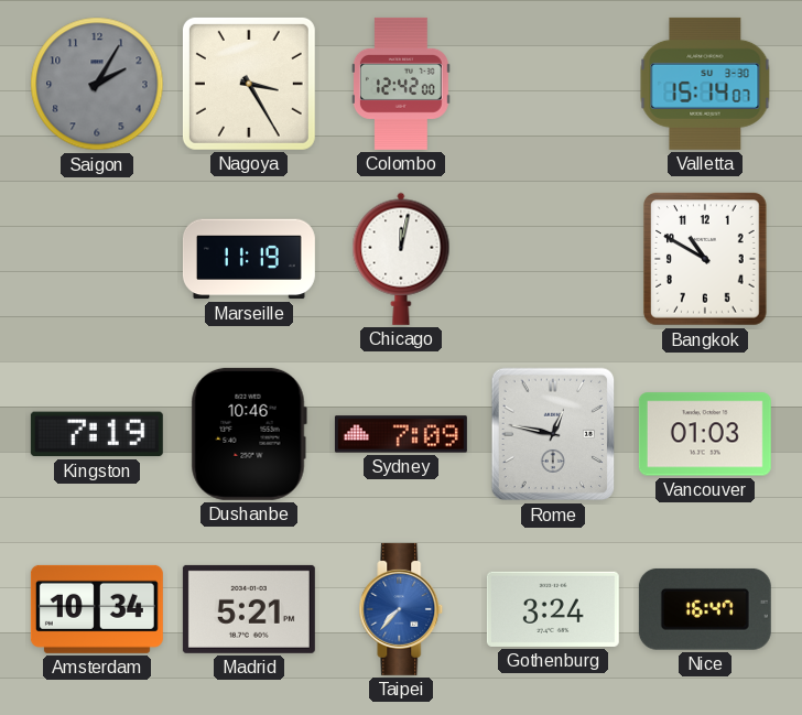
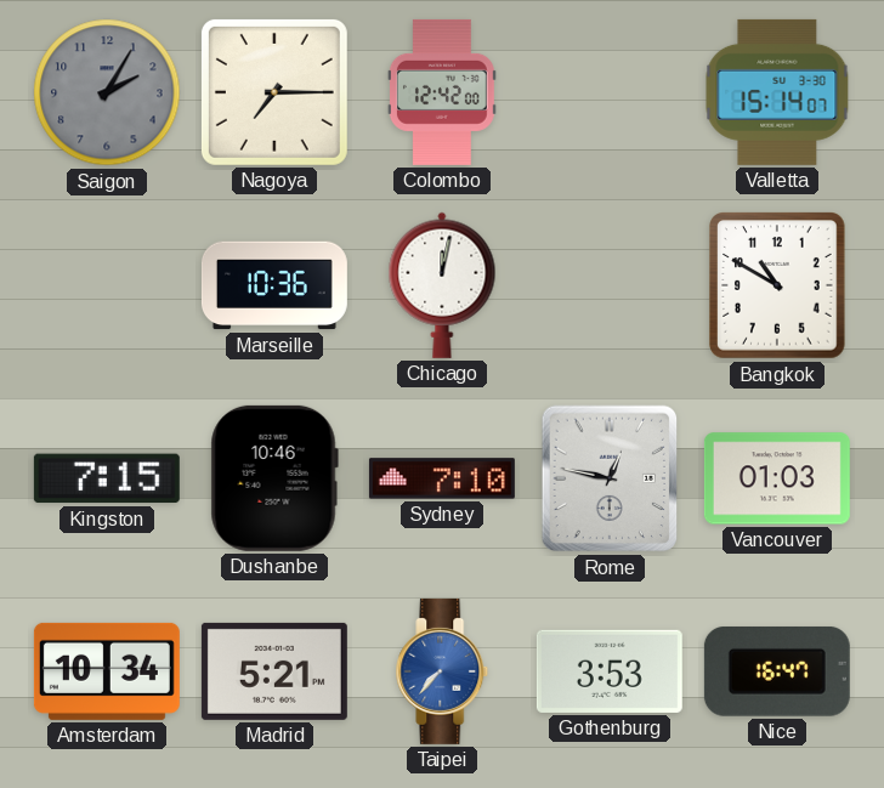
Nagoya: 3:25 -> 7:15
Marseille: 11:19 -> 10:36
Kingston: 7:19 -> 7:15
Sydney: 7:09 -> 7:10
Gothenburg: 3:24 -> 3:53
